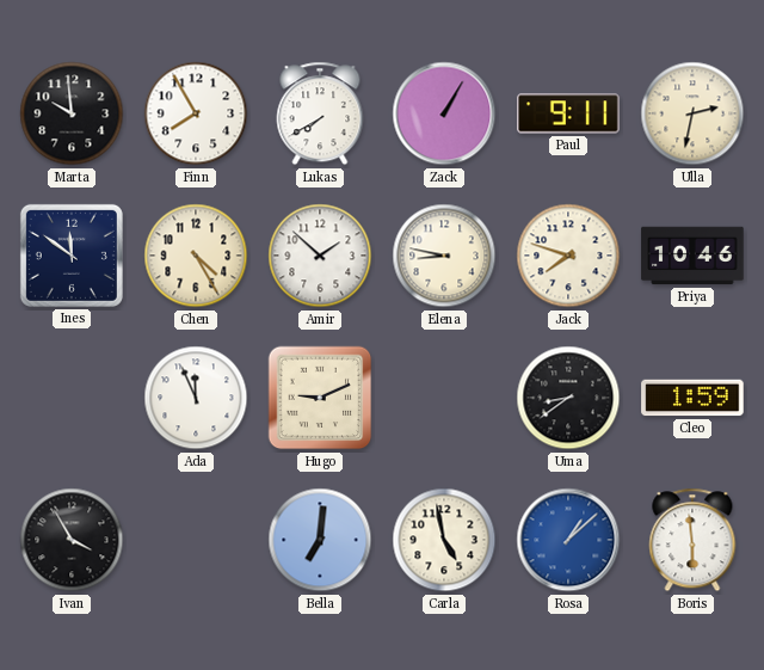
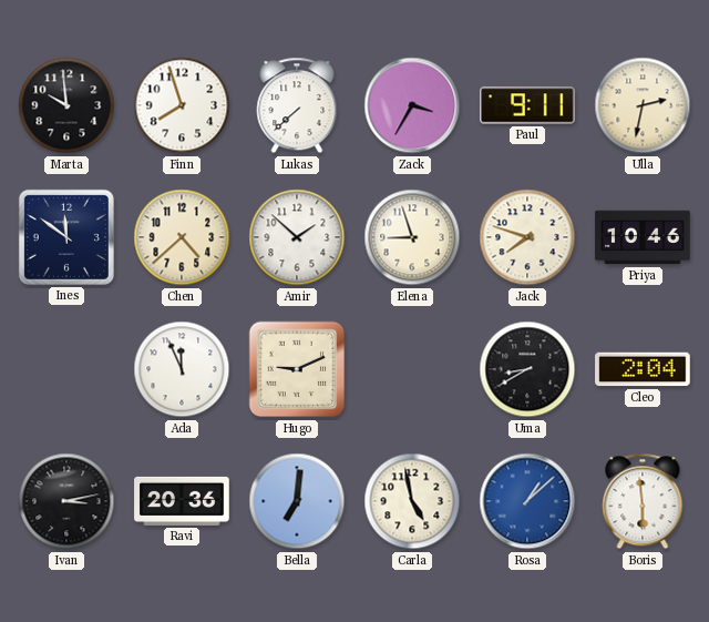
Finn: 7:55 -> 7:57
Lukas: 7:40 -> 7:38
Zack: 1:05 -> 3:35
Chen: 4:25 -> 4:38
Elena: 8:47 -> 8:57
Uma: 8:39 -> 8:40
Cleo: 1:59 -> 2:04
Ivan: 3:55 -> 3:13
Ravi: none -> 20:36
